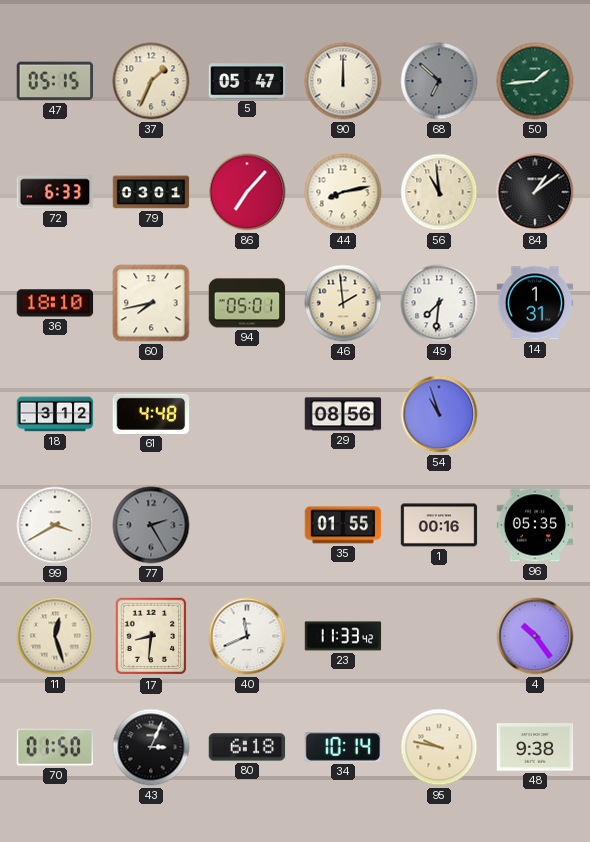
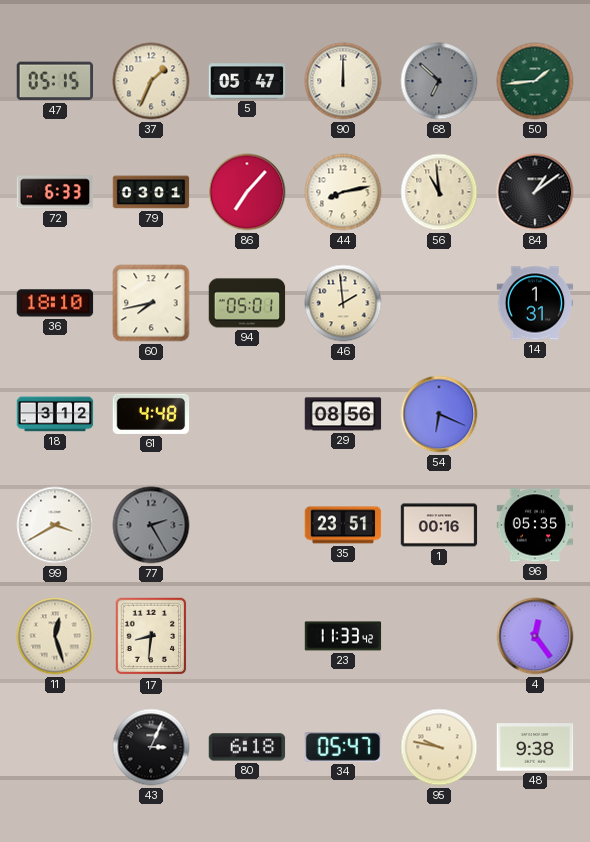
49: 7:31 -> none
54: 10:57 -> 6:19
35: 01:55 -> 23:51
40: 11:41 -> none
4: 10:24 -> 12:24
70: 01:50 -> none
34: 10:14 -> 05:47
